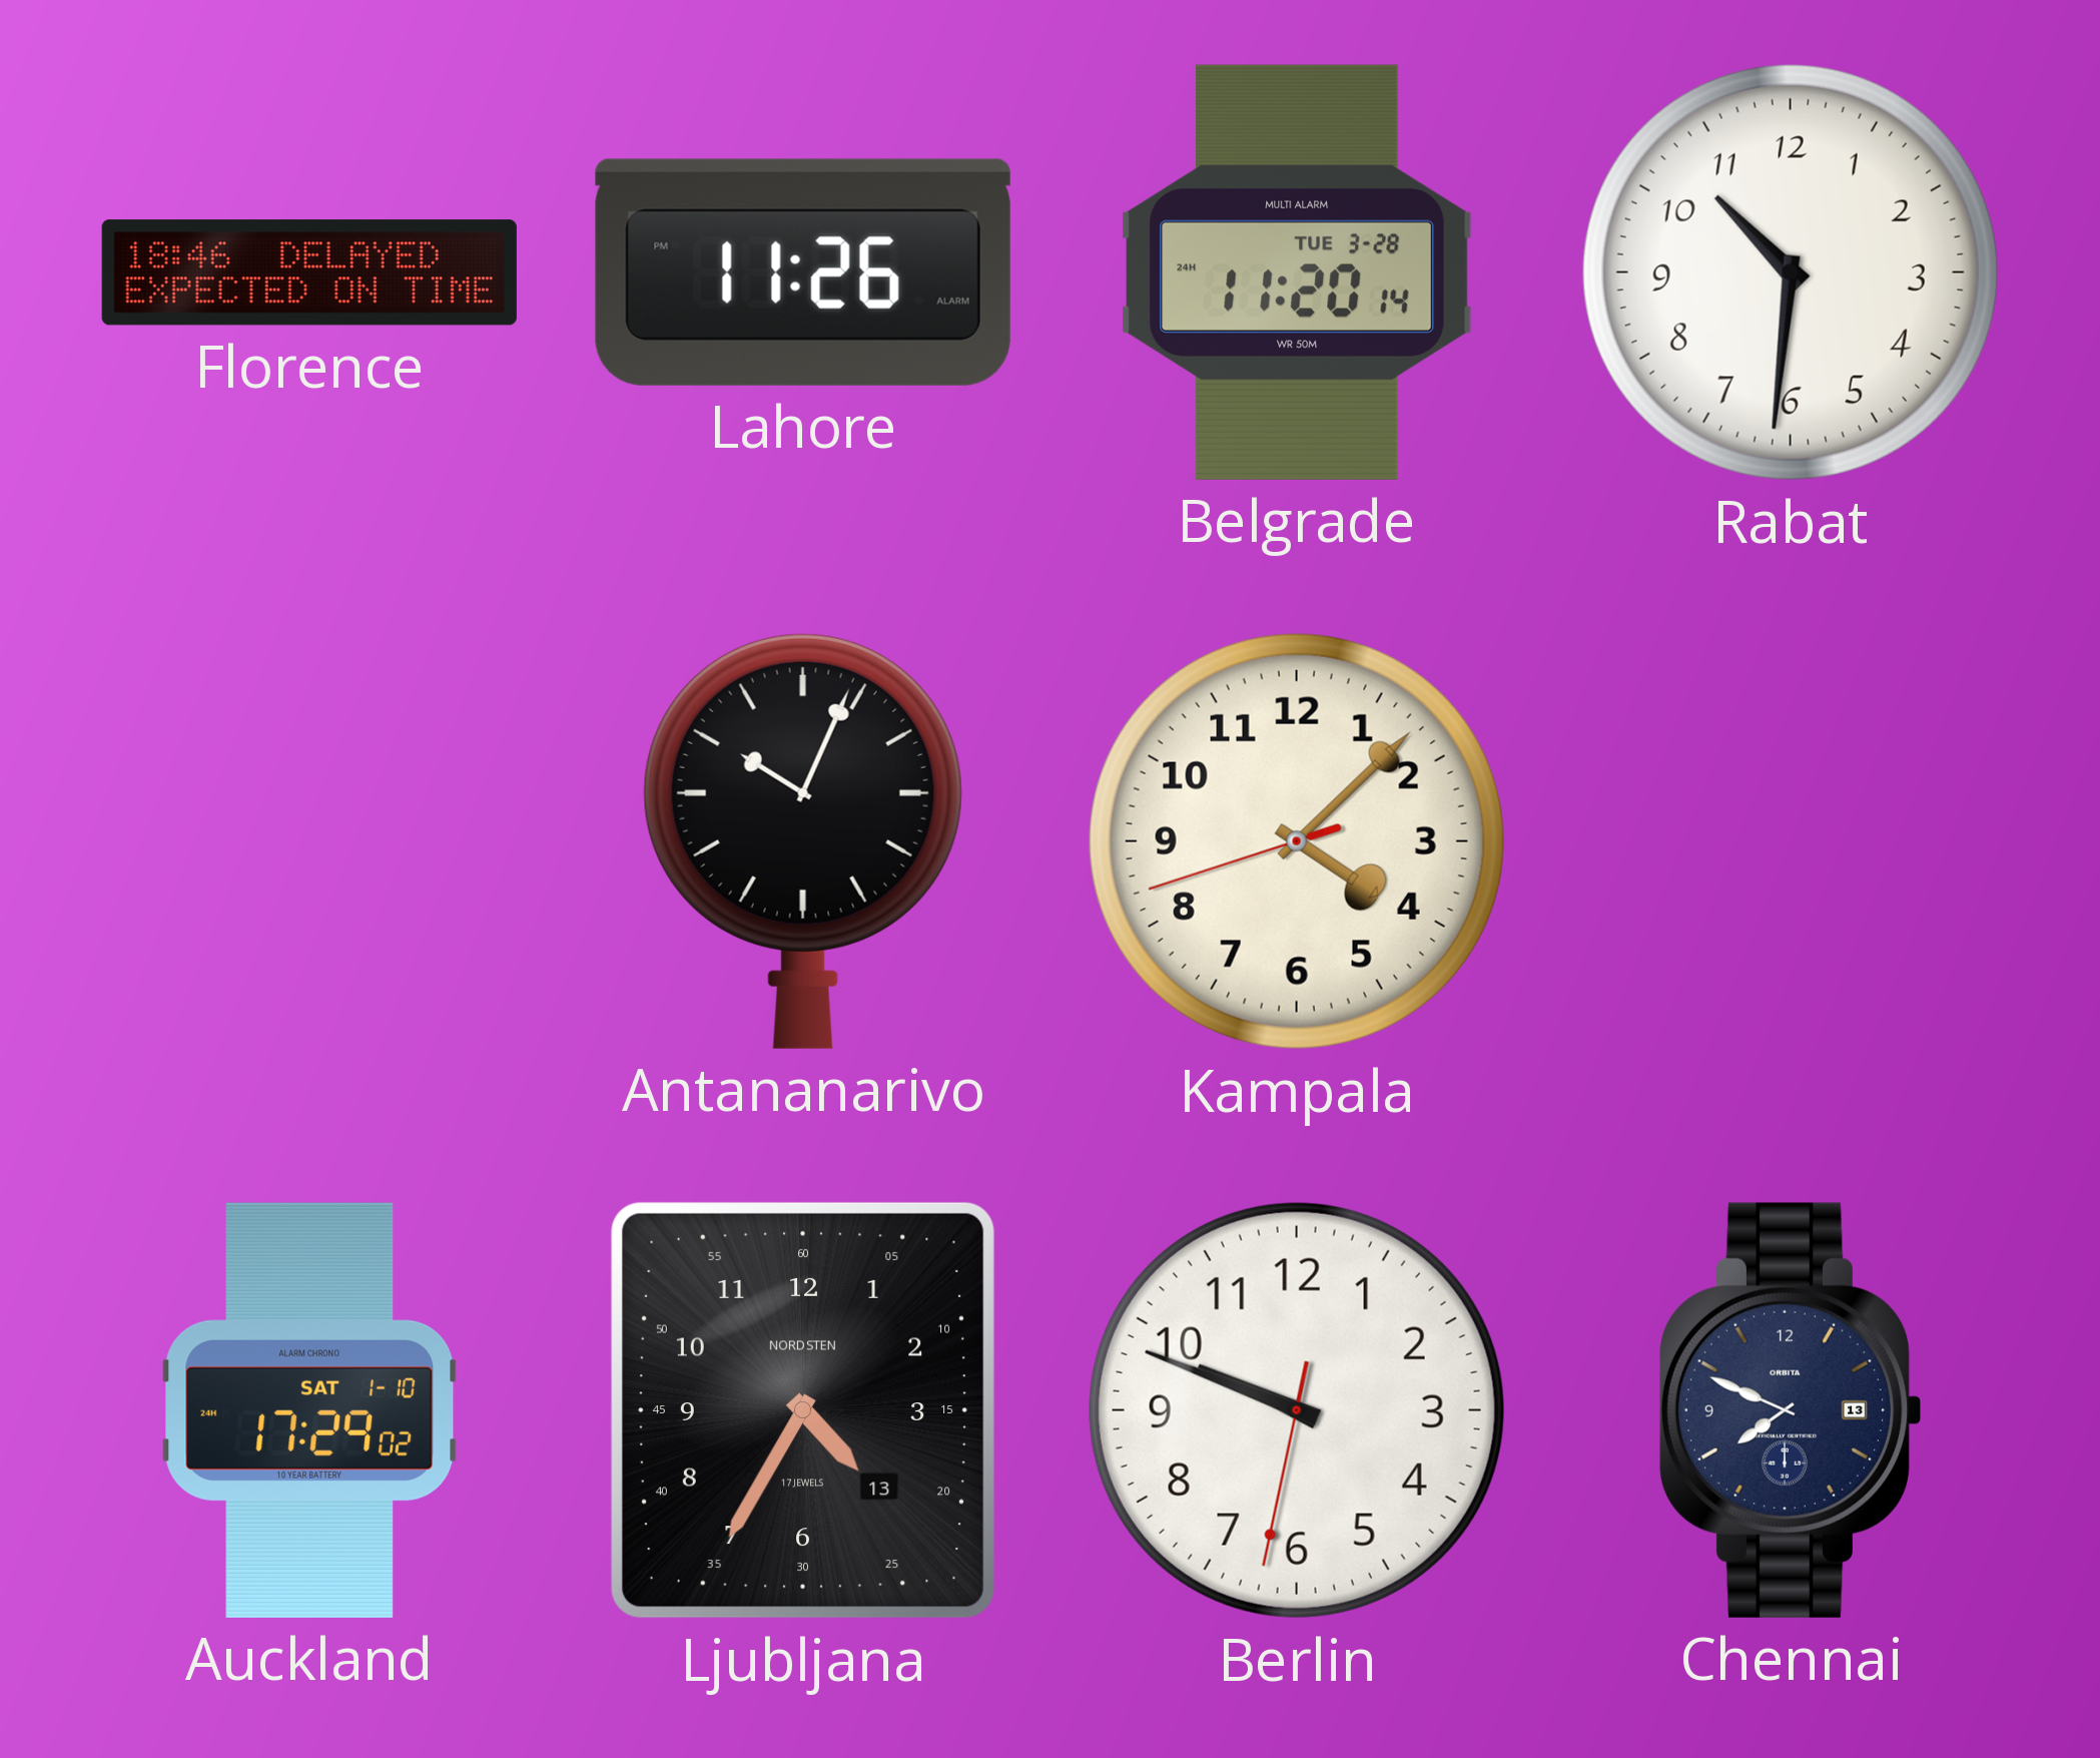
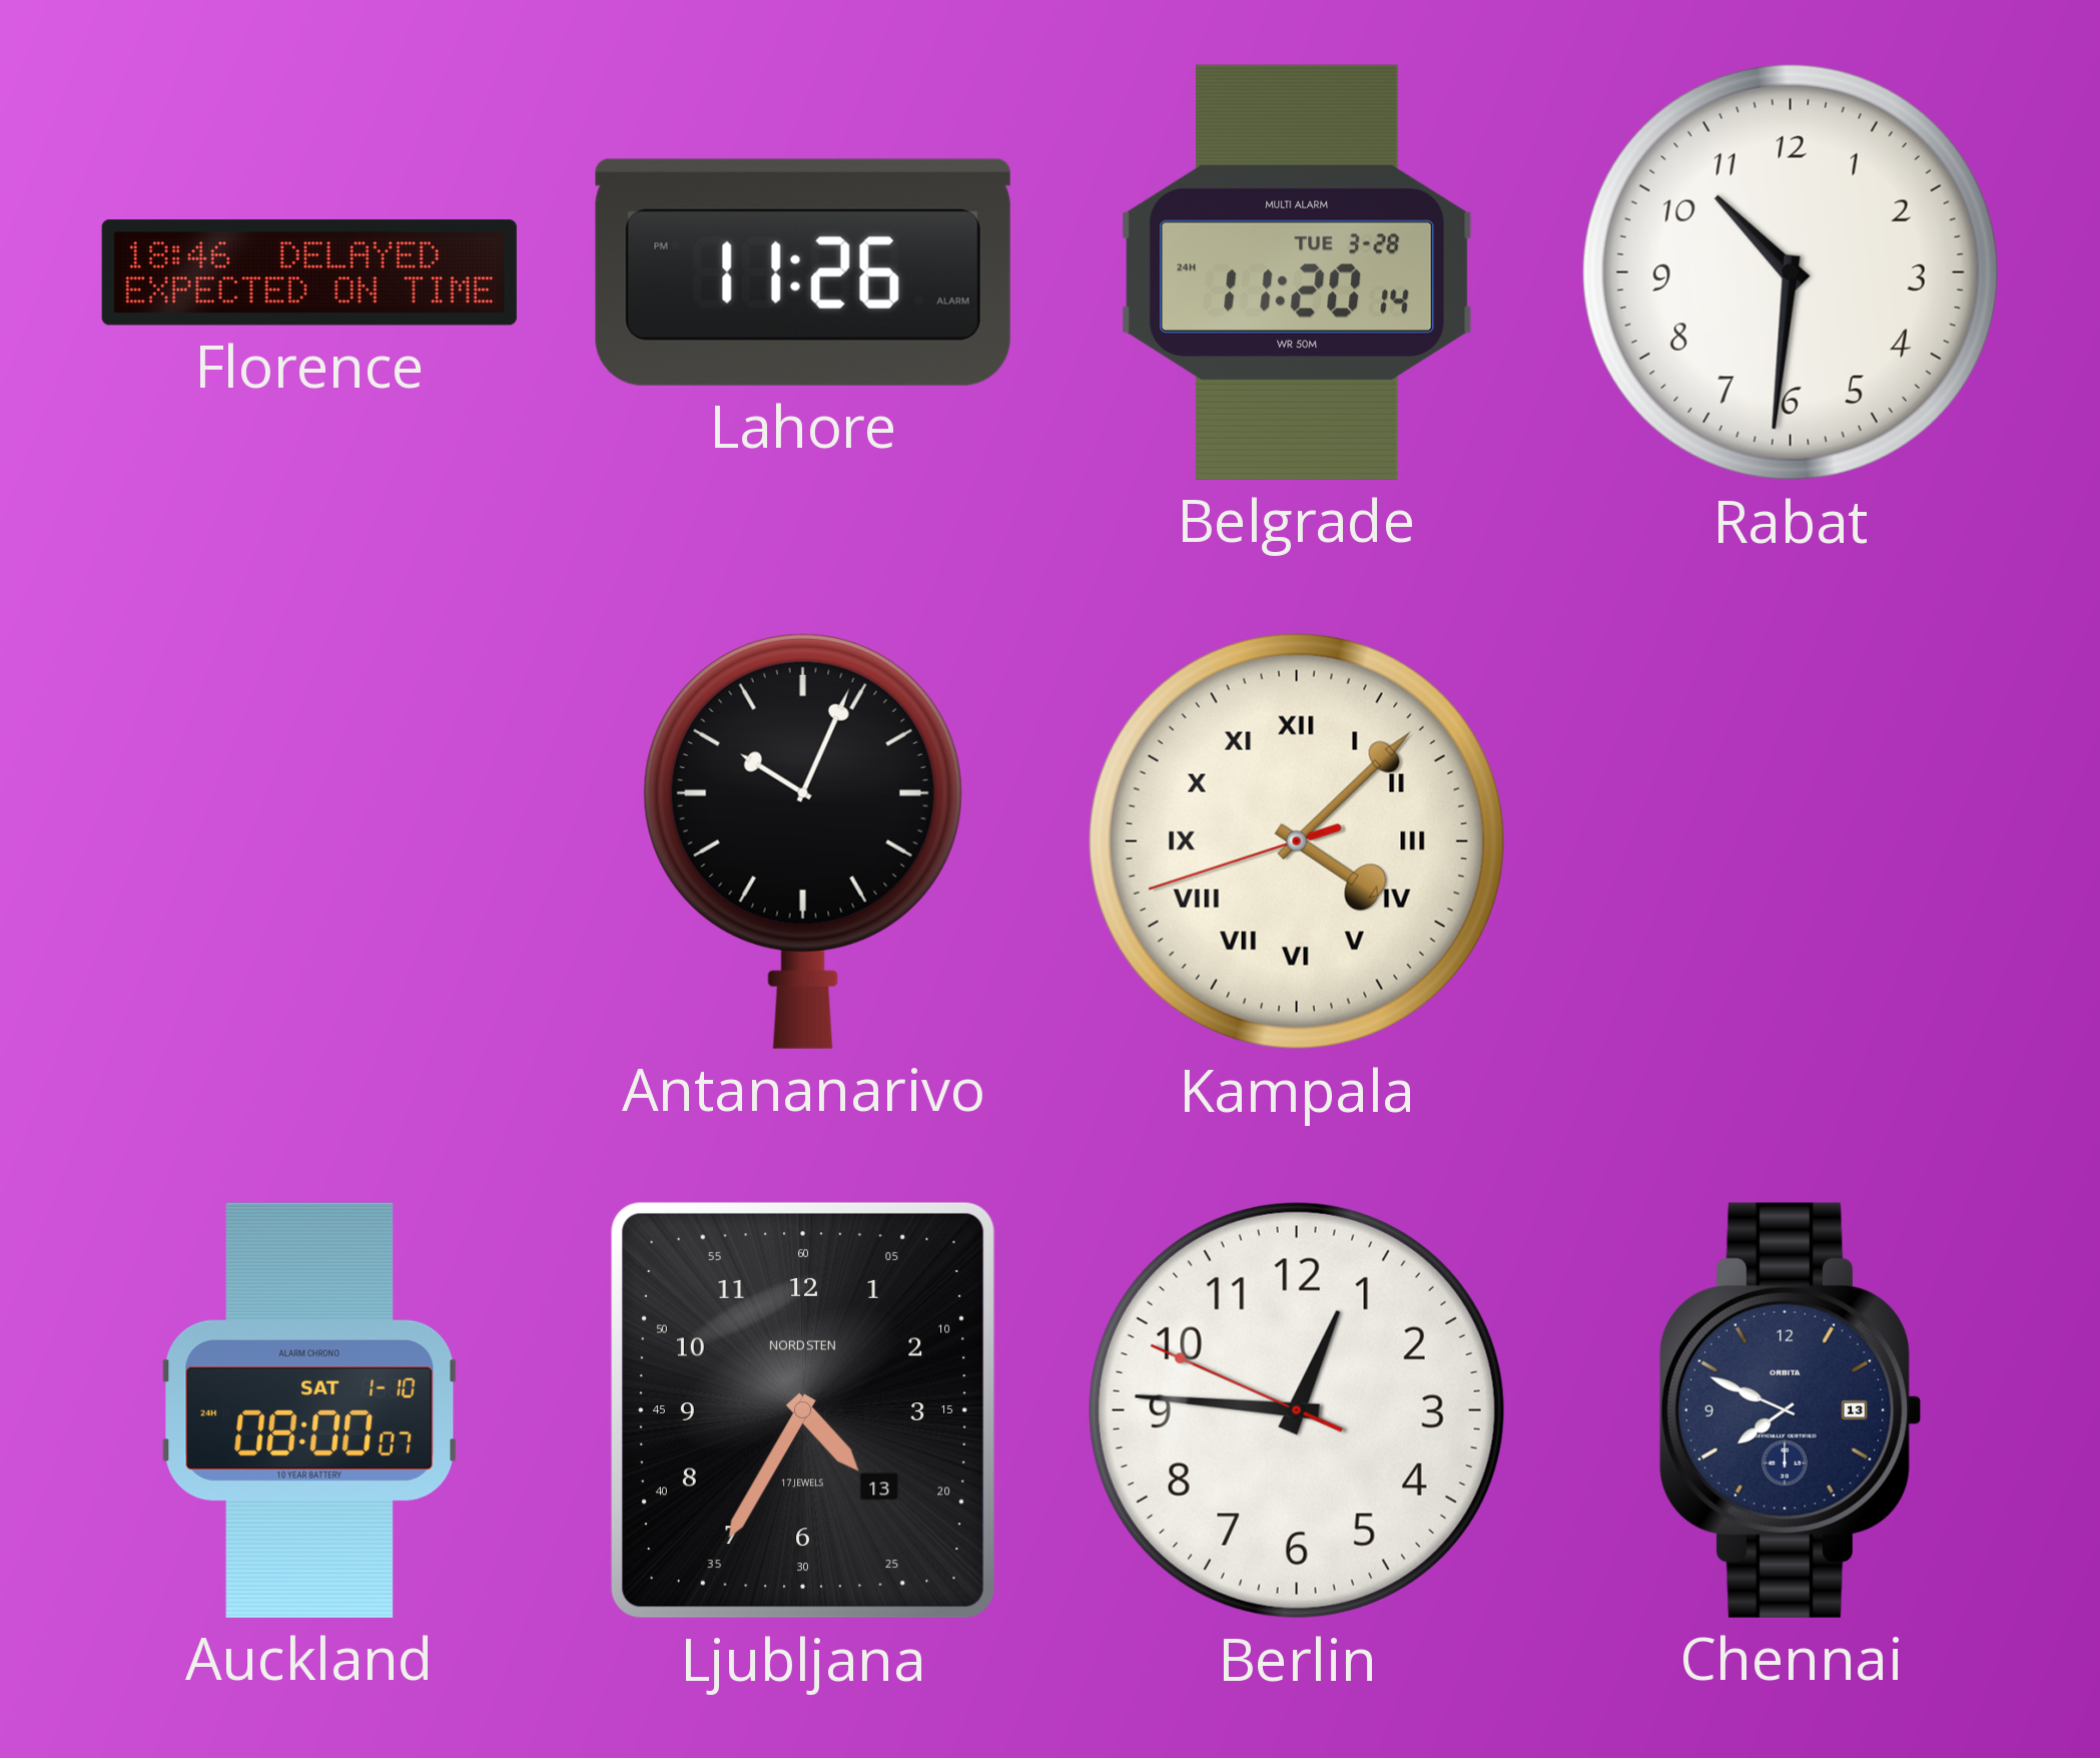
Kampala numerals: Arabic -> Roman
Auckland: 17:29 -> 08:00
Berlin: 9:48 -> 12:45
